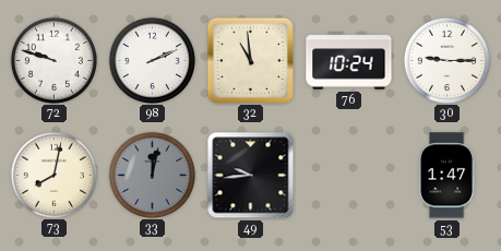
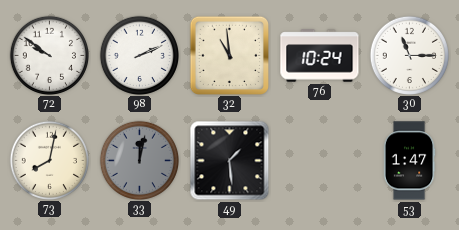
72: 9:48 -> 9:51
30: 9:15 -> 11:15
49: 9:44 -> 1:29
